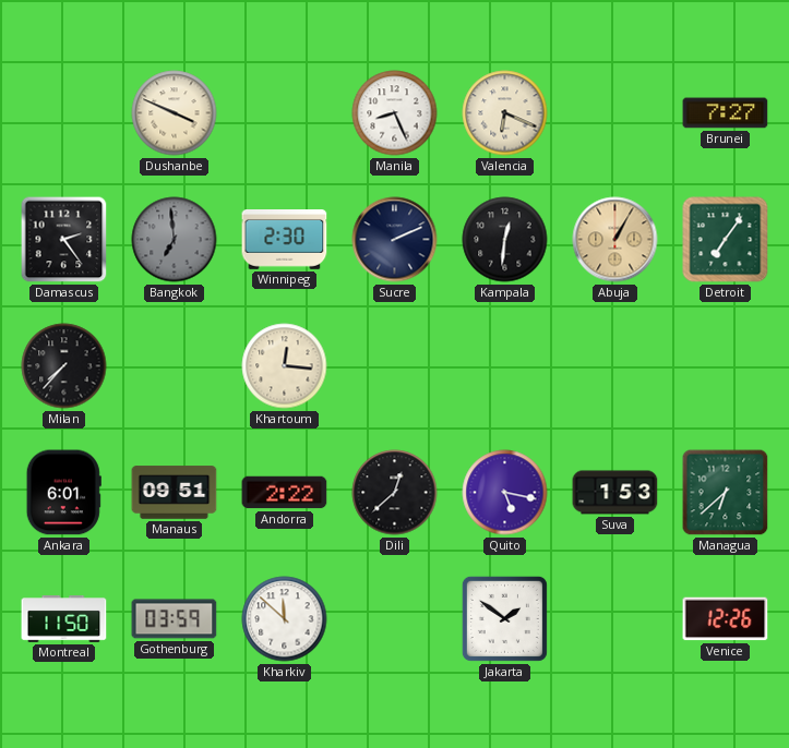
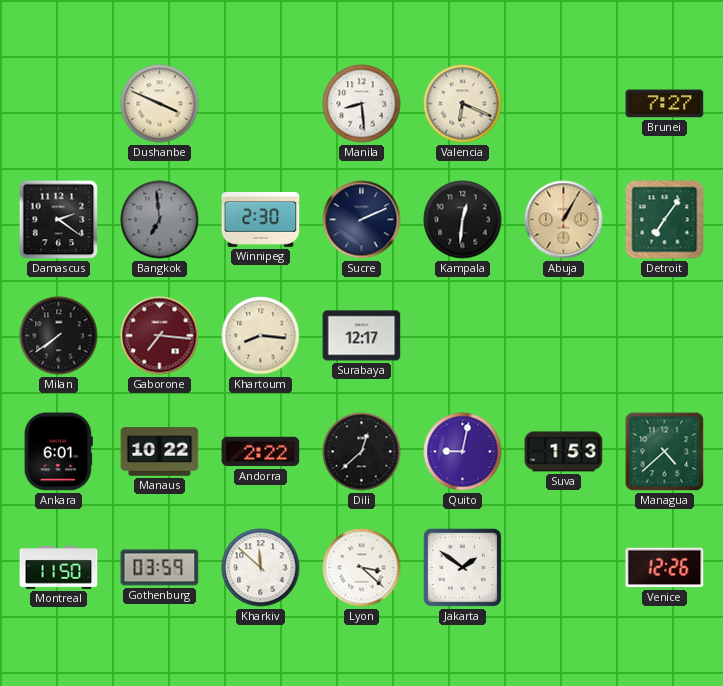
Manila: 8:26 -> 8:29
Damascus: 2:24 -> 2:21
Milan: 7:37 -> 7:39
Gaborone: none -> 7:16
Khartoum: 12:16 -> 8:16
Surabaya: none -> 12:17
Manaus: 09:51 -> 10:22
Quito: 5:17 -> 9:02
Managua: 6:38 -> 4:38
Lyon: none -> 3:22
